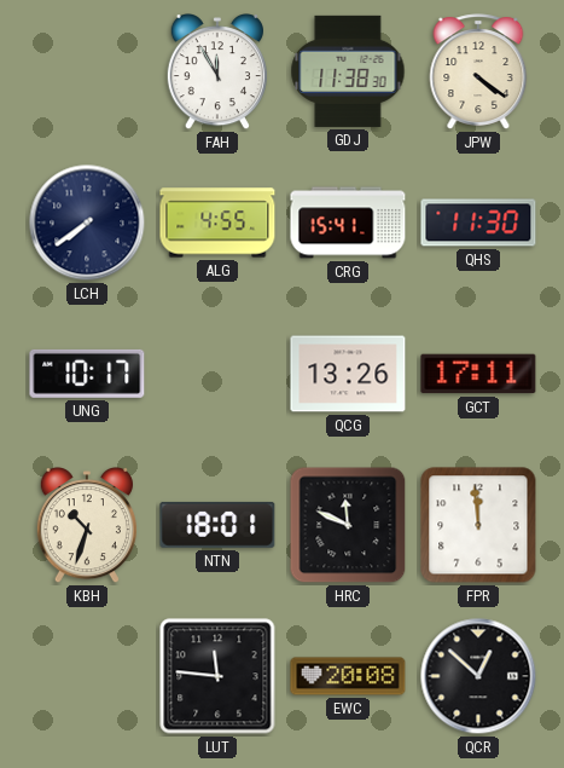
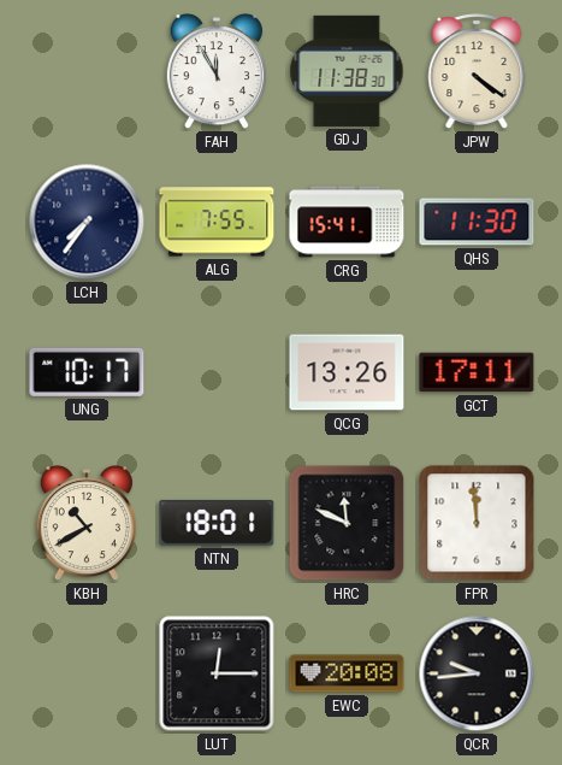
LCH: 7:39 -> 7:36
ALG: 4:55 -> 7:55
KBH: 10:33 -> 10:40
LUT: 11:46 -> 12:15
QCR: 12:52 -> 9:44
